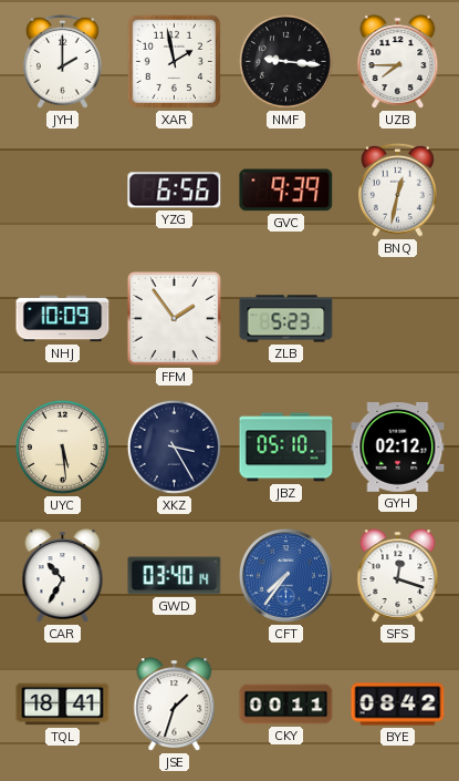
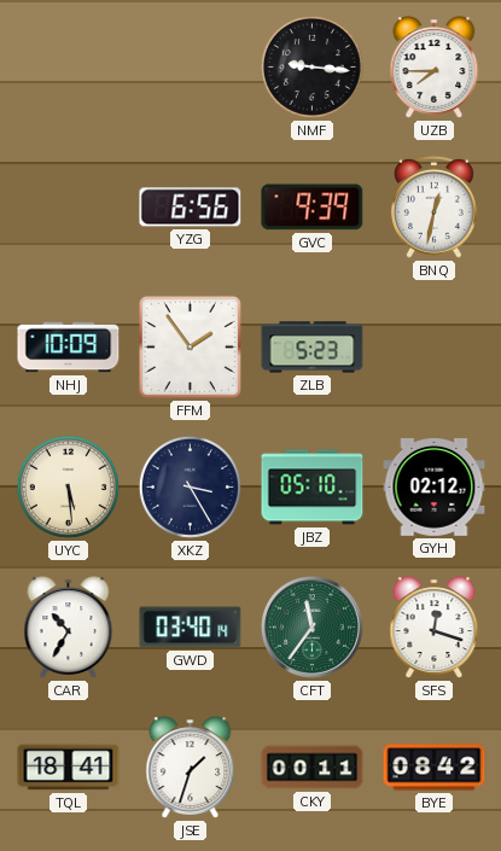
JYH: 2:00 -> none
XAR: 1:58 -> none
CFT: 7:36 -> 11:36
CFT dial: blue -> green
